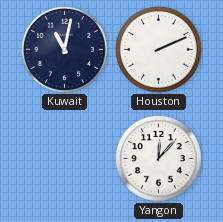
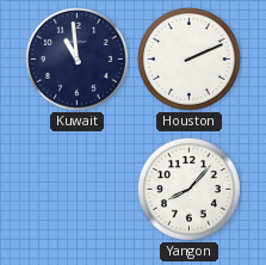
Kuwait: 11:02 -> 10:59
Yangon: 12:07 -> 8:07
